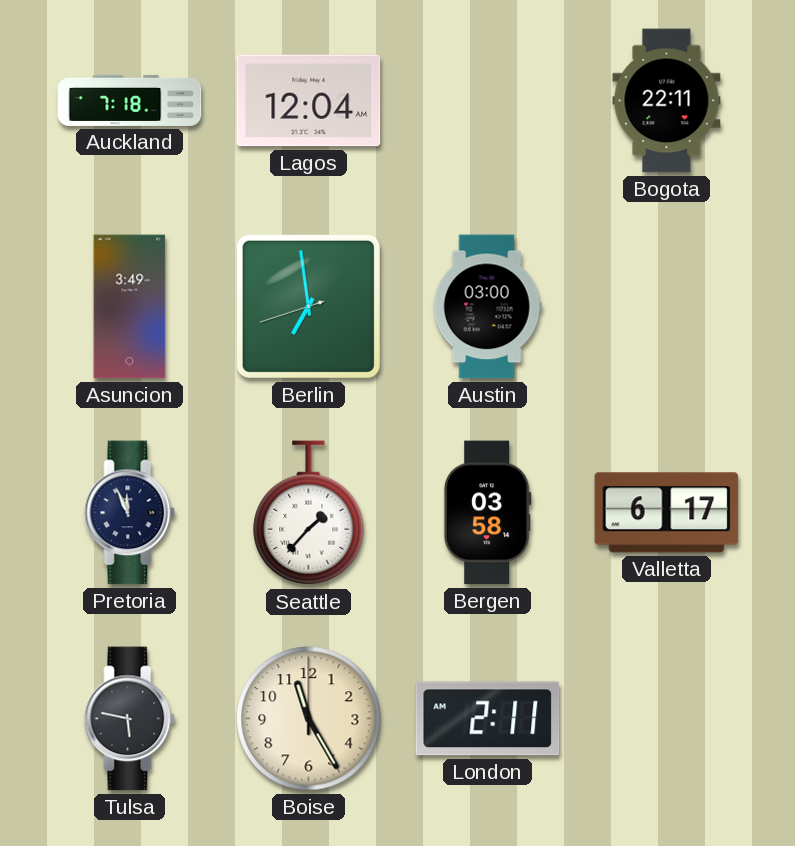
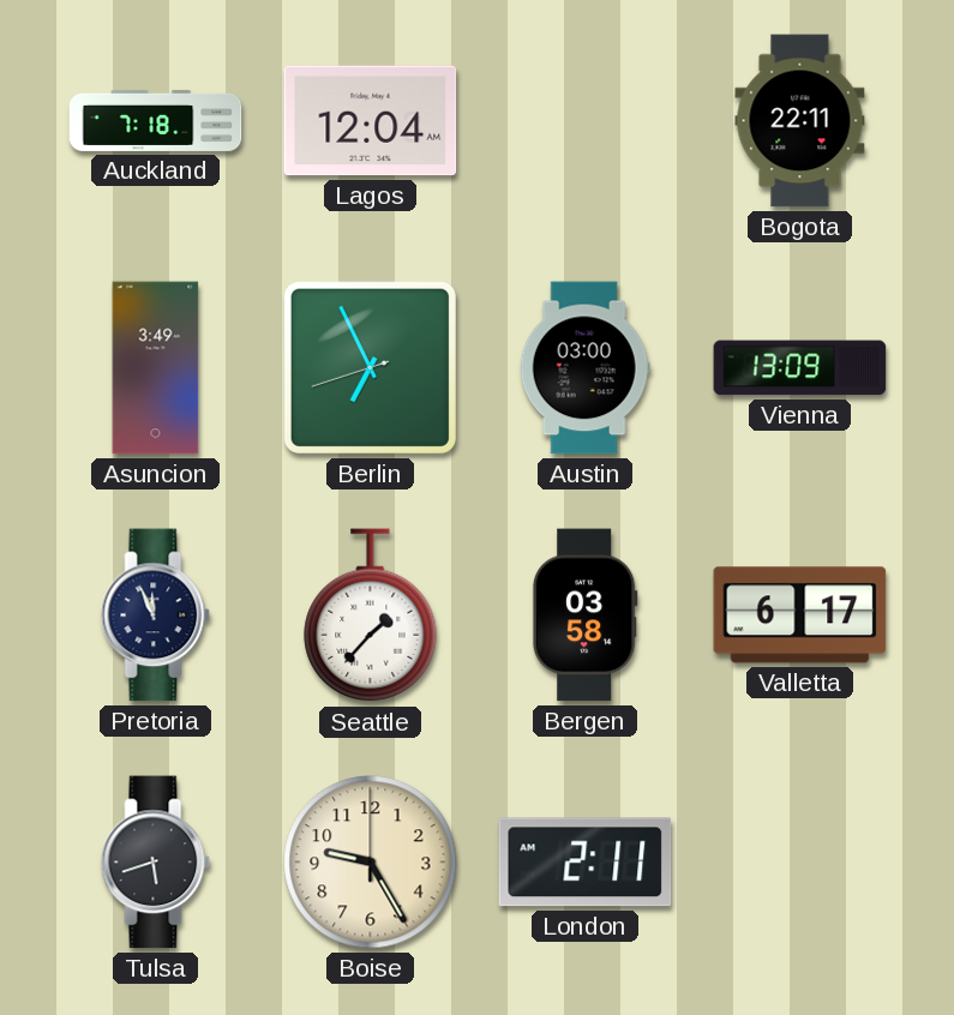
Berlin: 6:58 -> 6:55
Vienna: none -> 13:09
Tulsa: 5:47 -> 5:42
Boise: 11:25 -> 9:25
